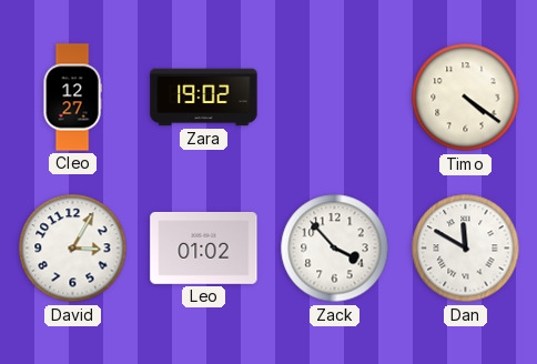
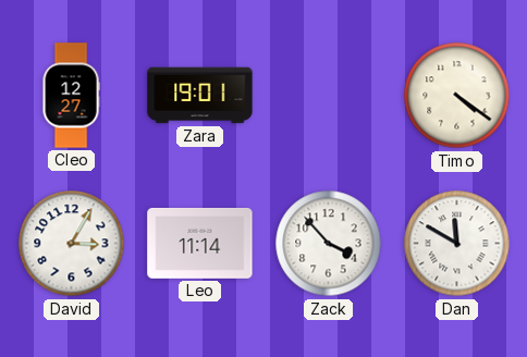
Zara: 19:02 -> 19:01
Leo: 01:02 -> 11:14
